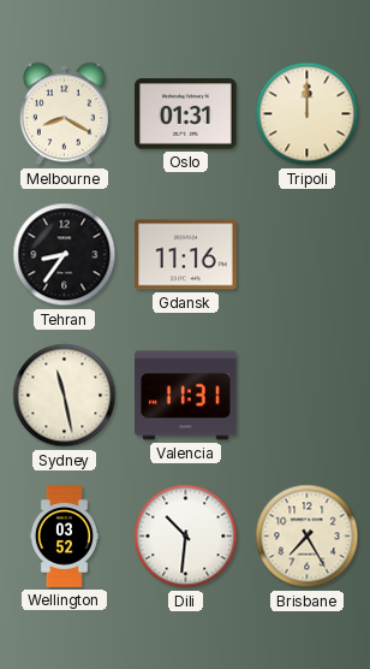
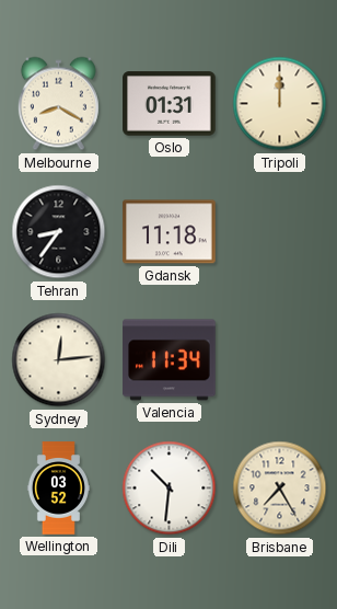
Gdansk: 11:16 -> 11:18
Sydney: 11:28 -> 12:14
Valencia: 11:31 -> 11:34
